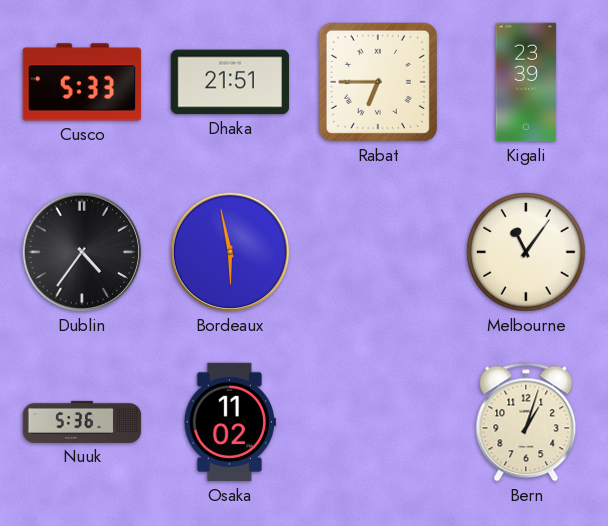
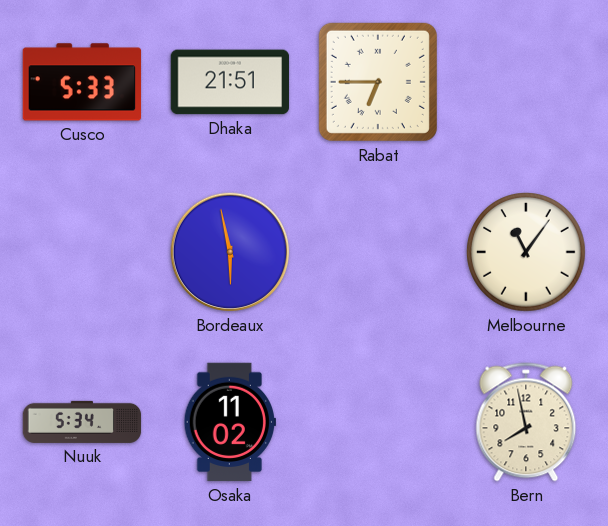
Kigali: 23:39 -> none
Dublin: 4:36 -> none
Nuuk: 5:36 -> 5:34
Bern: 1:03 -> 7:58
